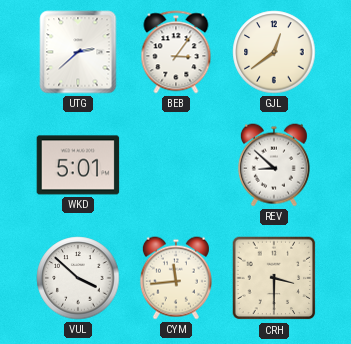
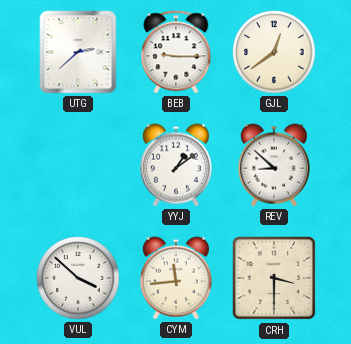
BEB: 3:06 -> 9:15
WKD: 5:01 -> none
YYJ: none -> 1:09
